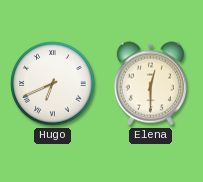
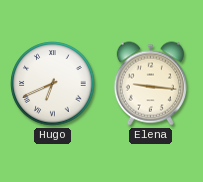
Elena: 12:30 -> 9:16
